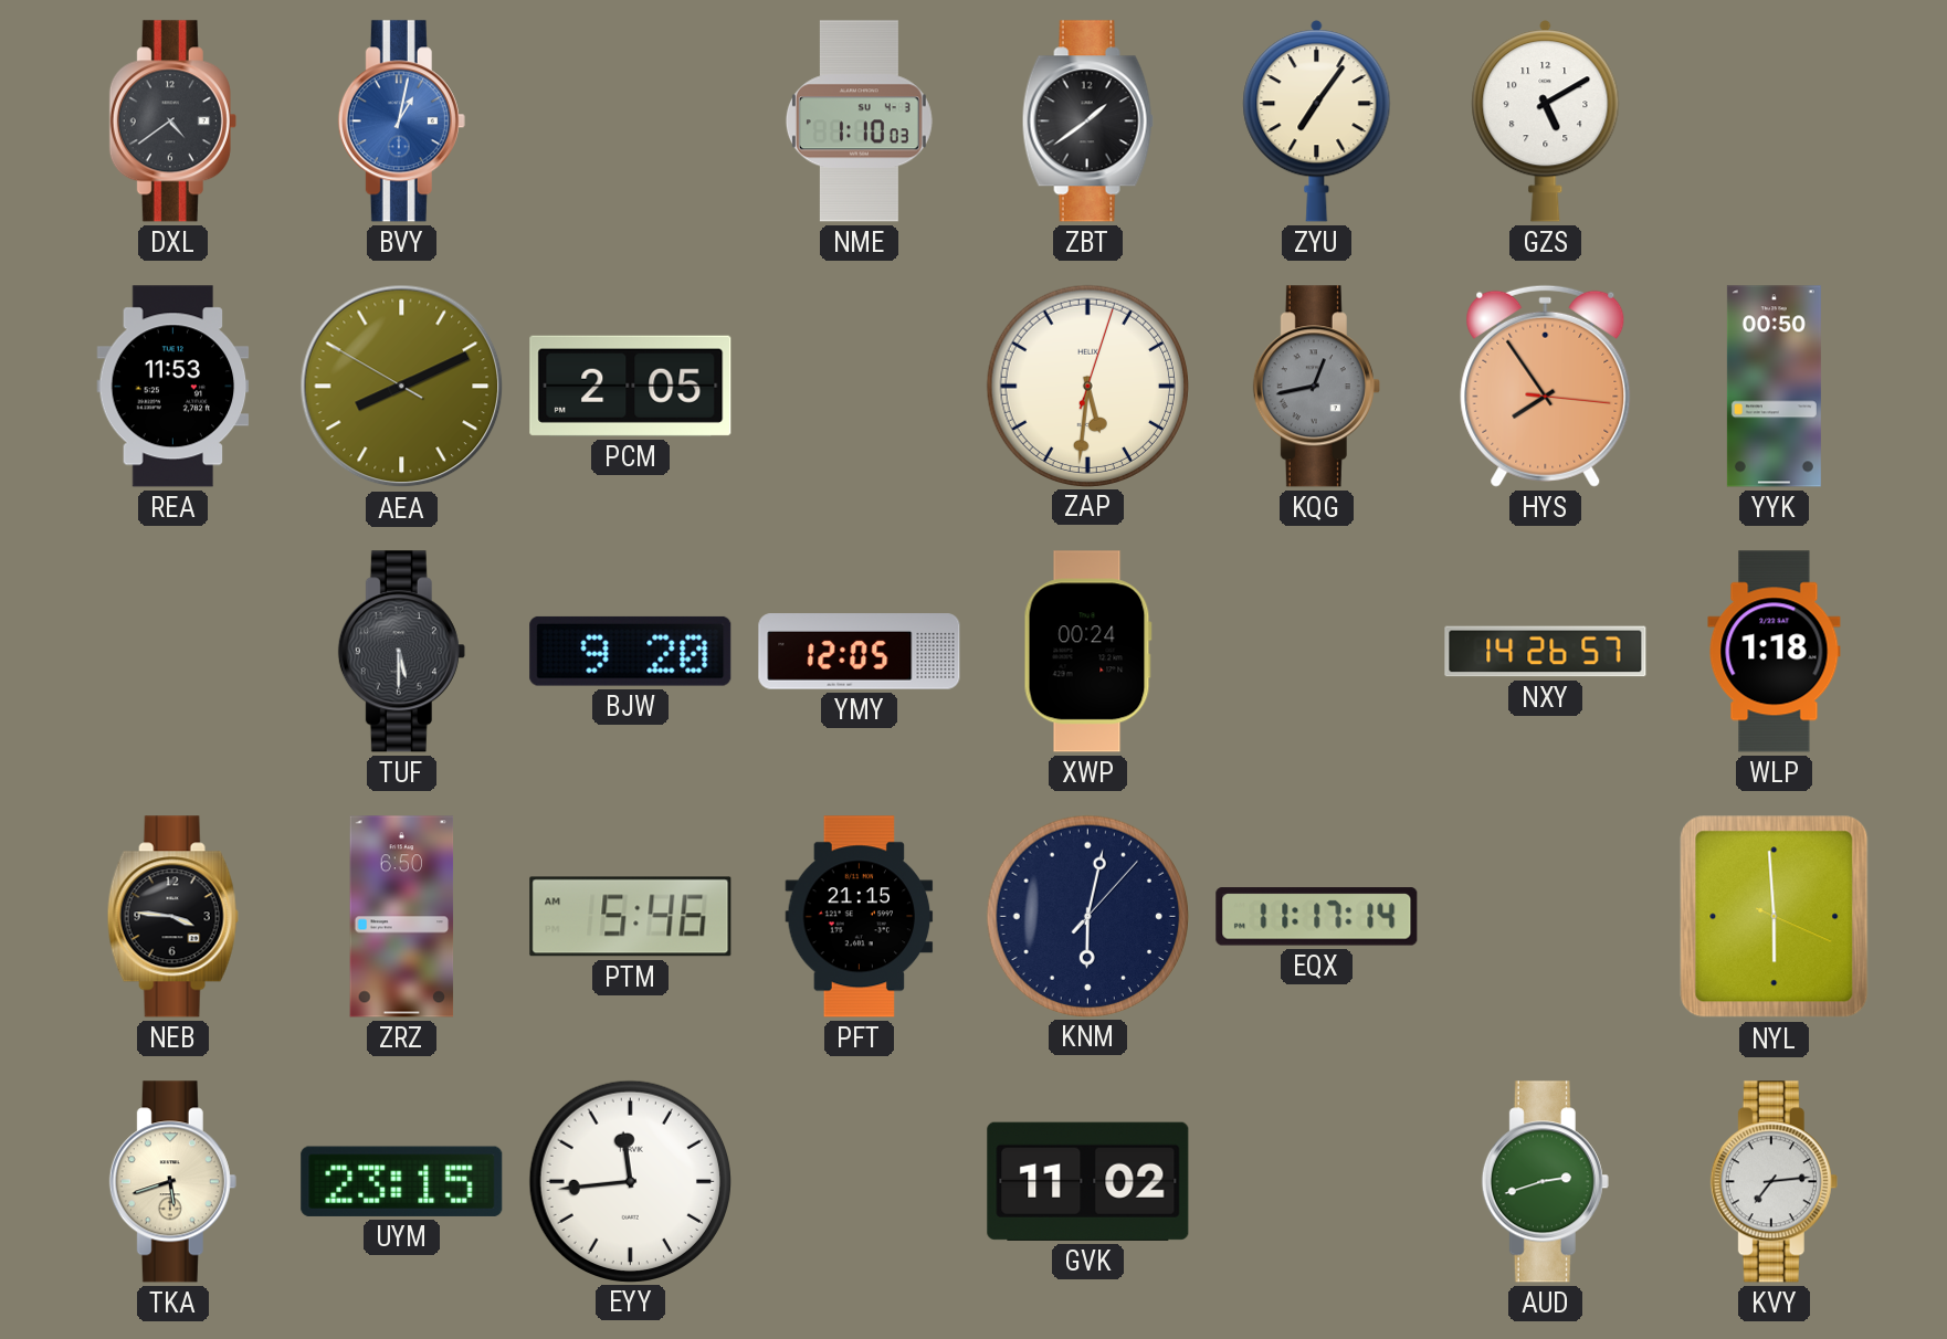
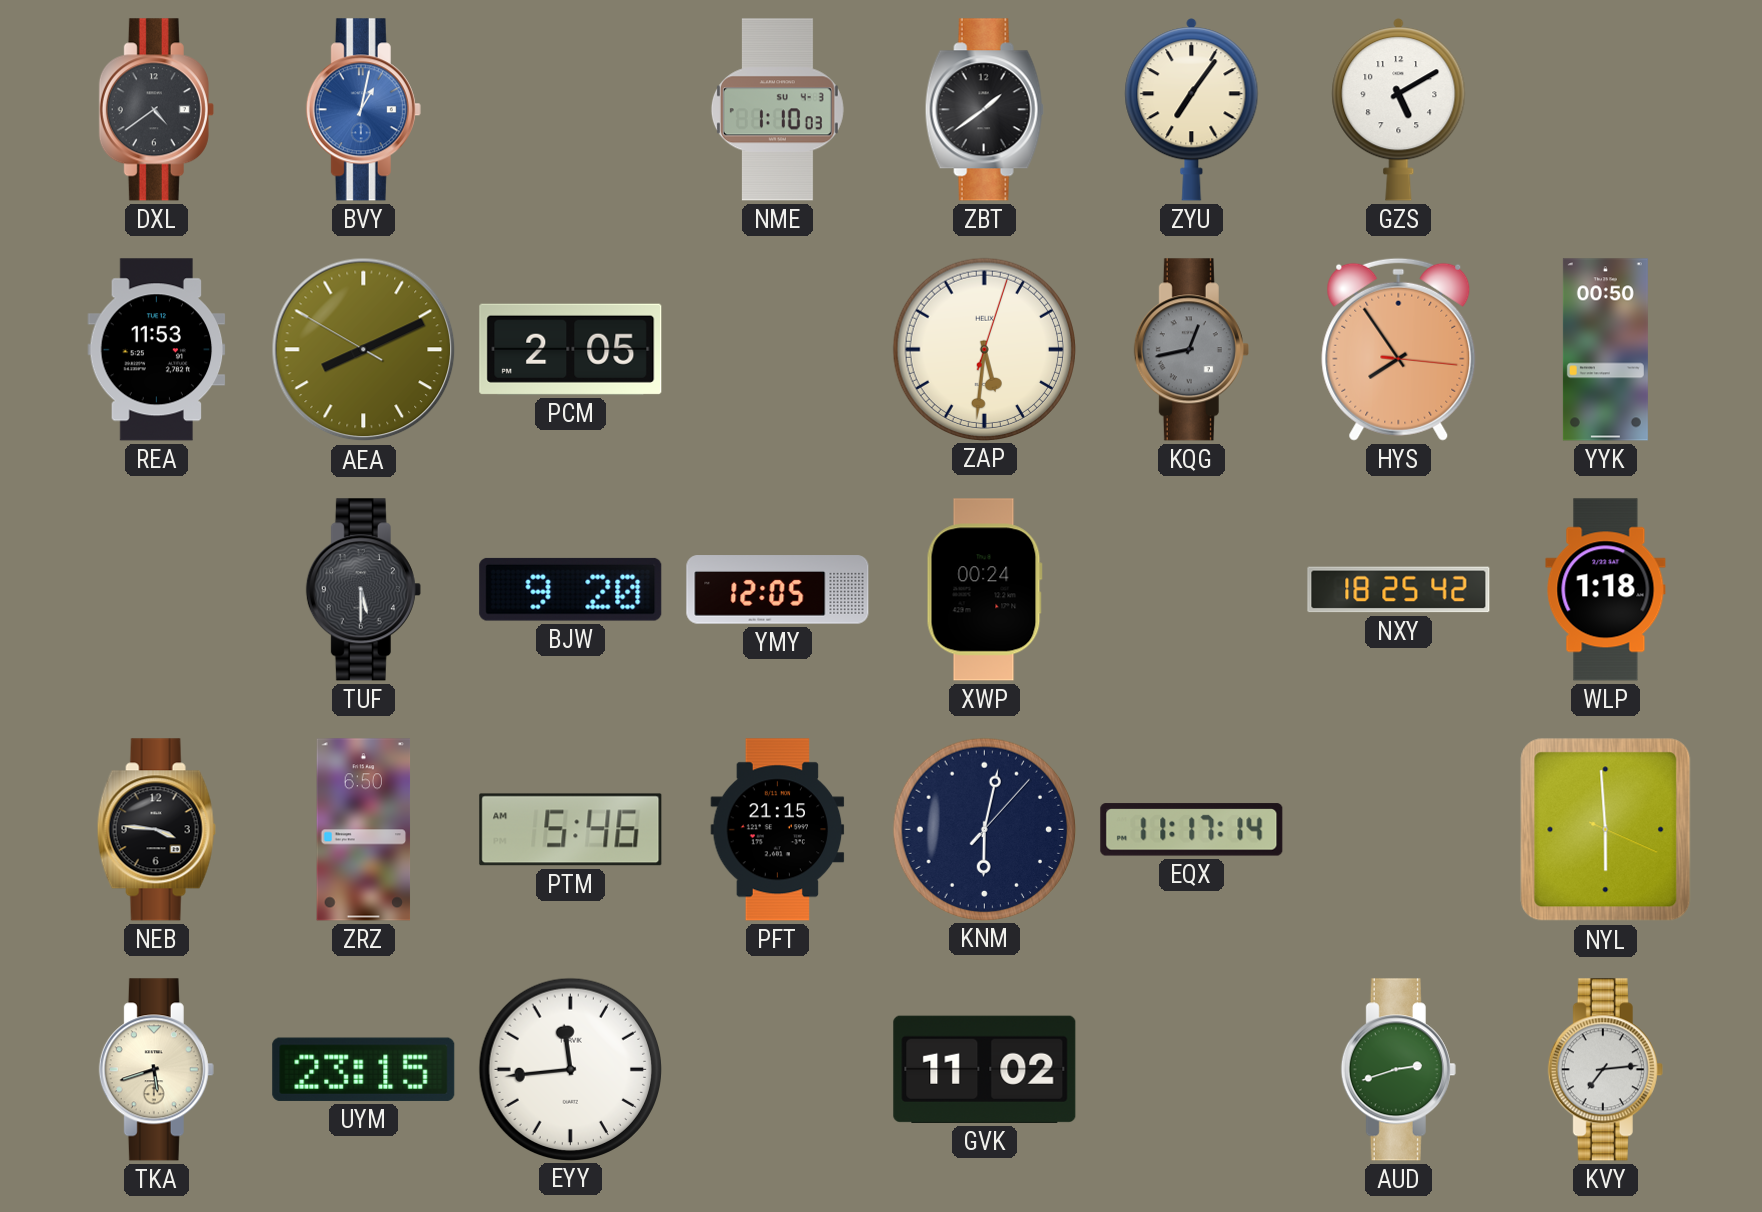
NXY: 14:26 -> 18:25
